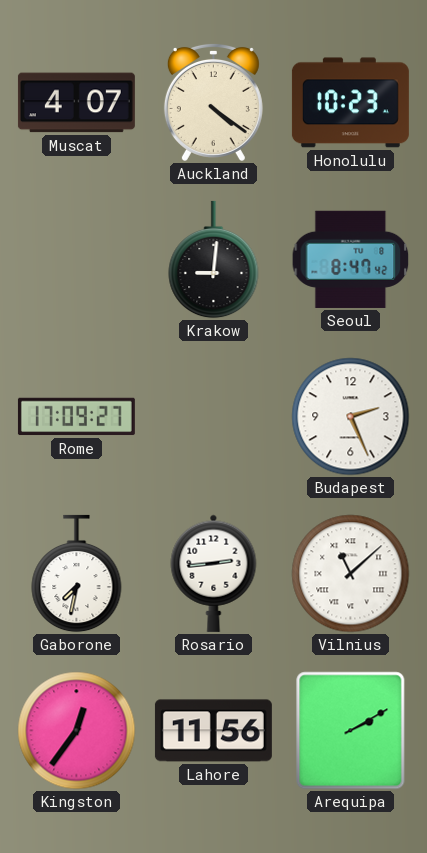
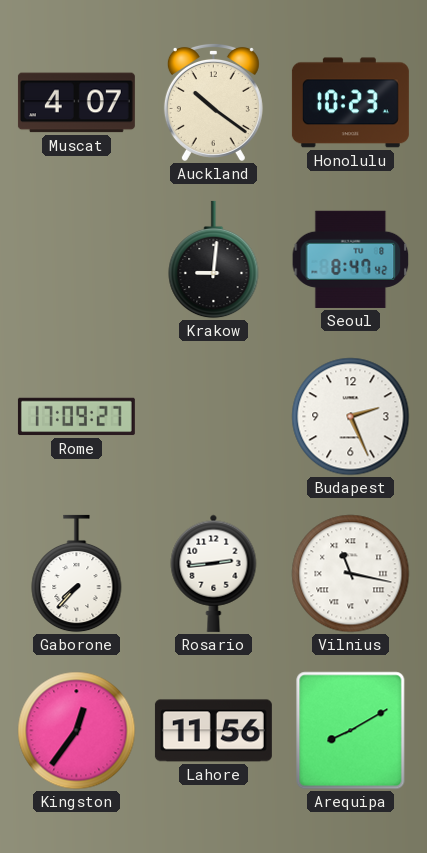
Auckland: 4:21 -> 10:21
Gaborone: 7:32 -> 7:37
Vilnius: 11:08 -> 11:17
Arequipa: 2:10 -> 8:10
